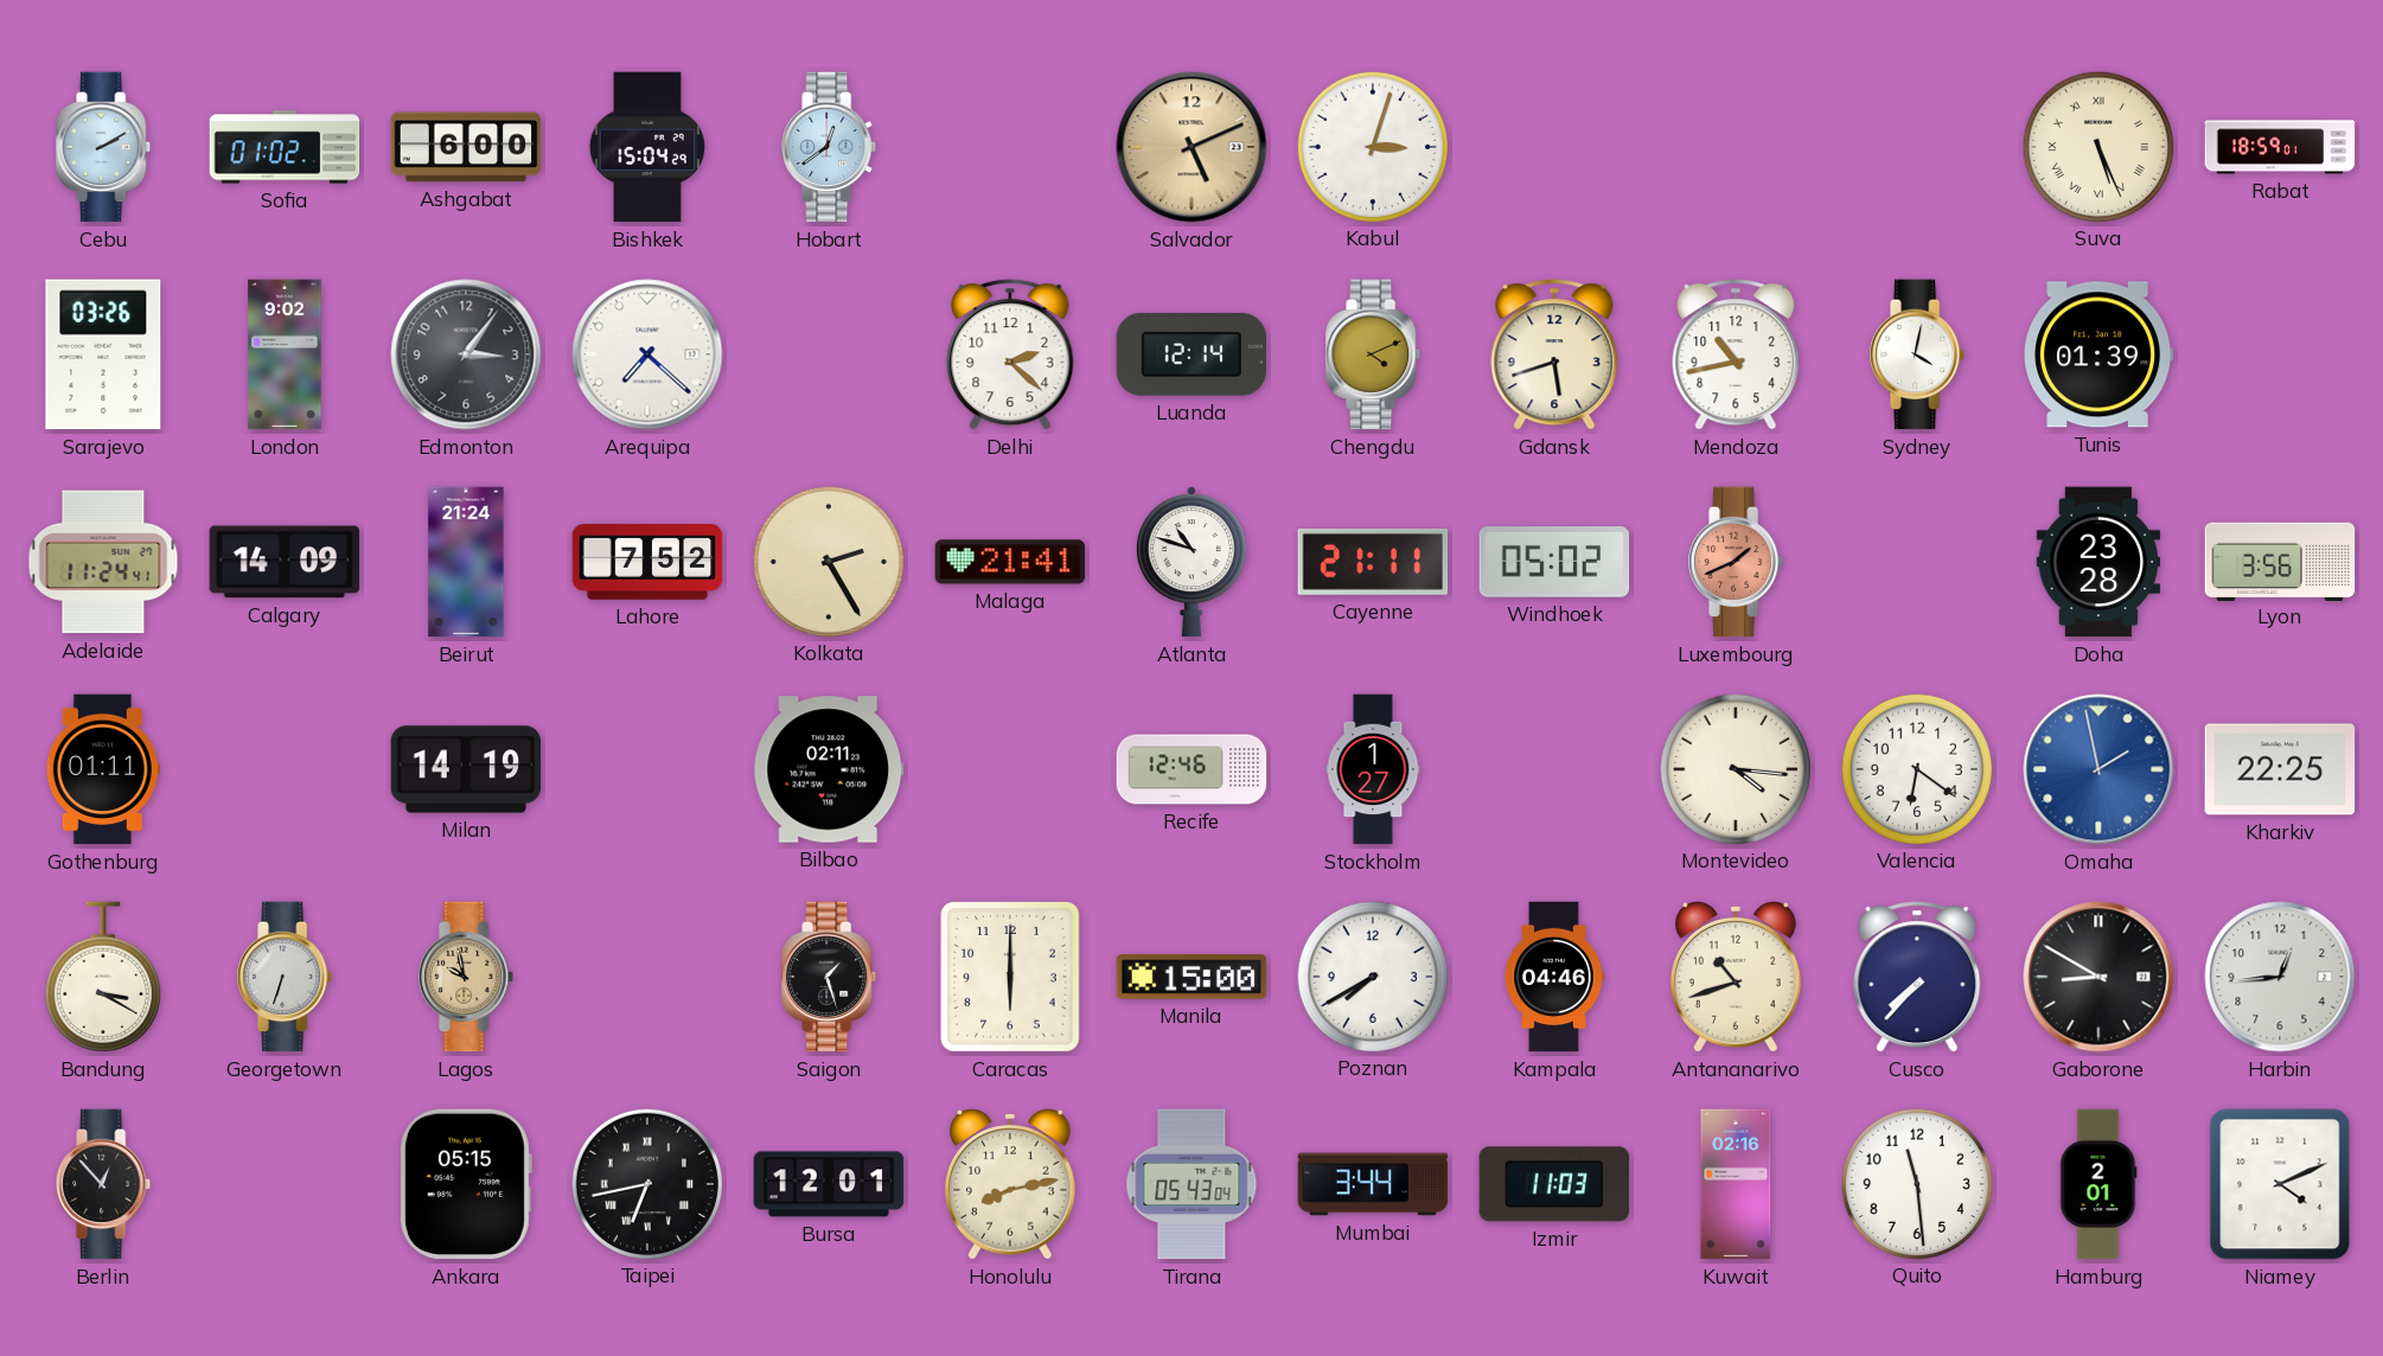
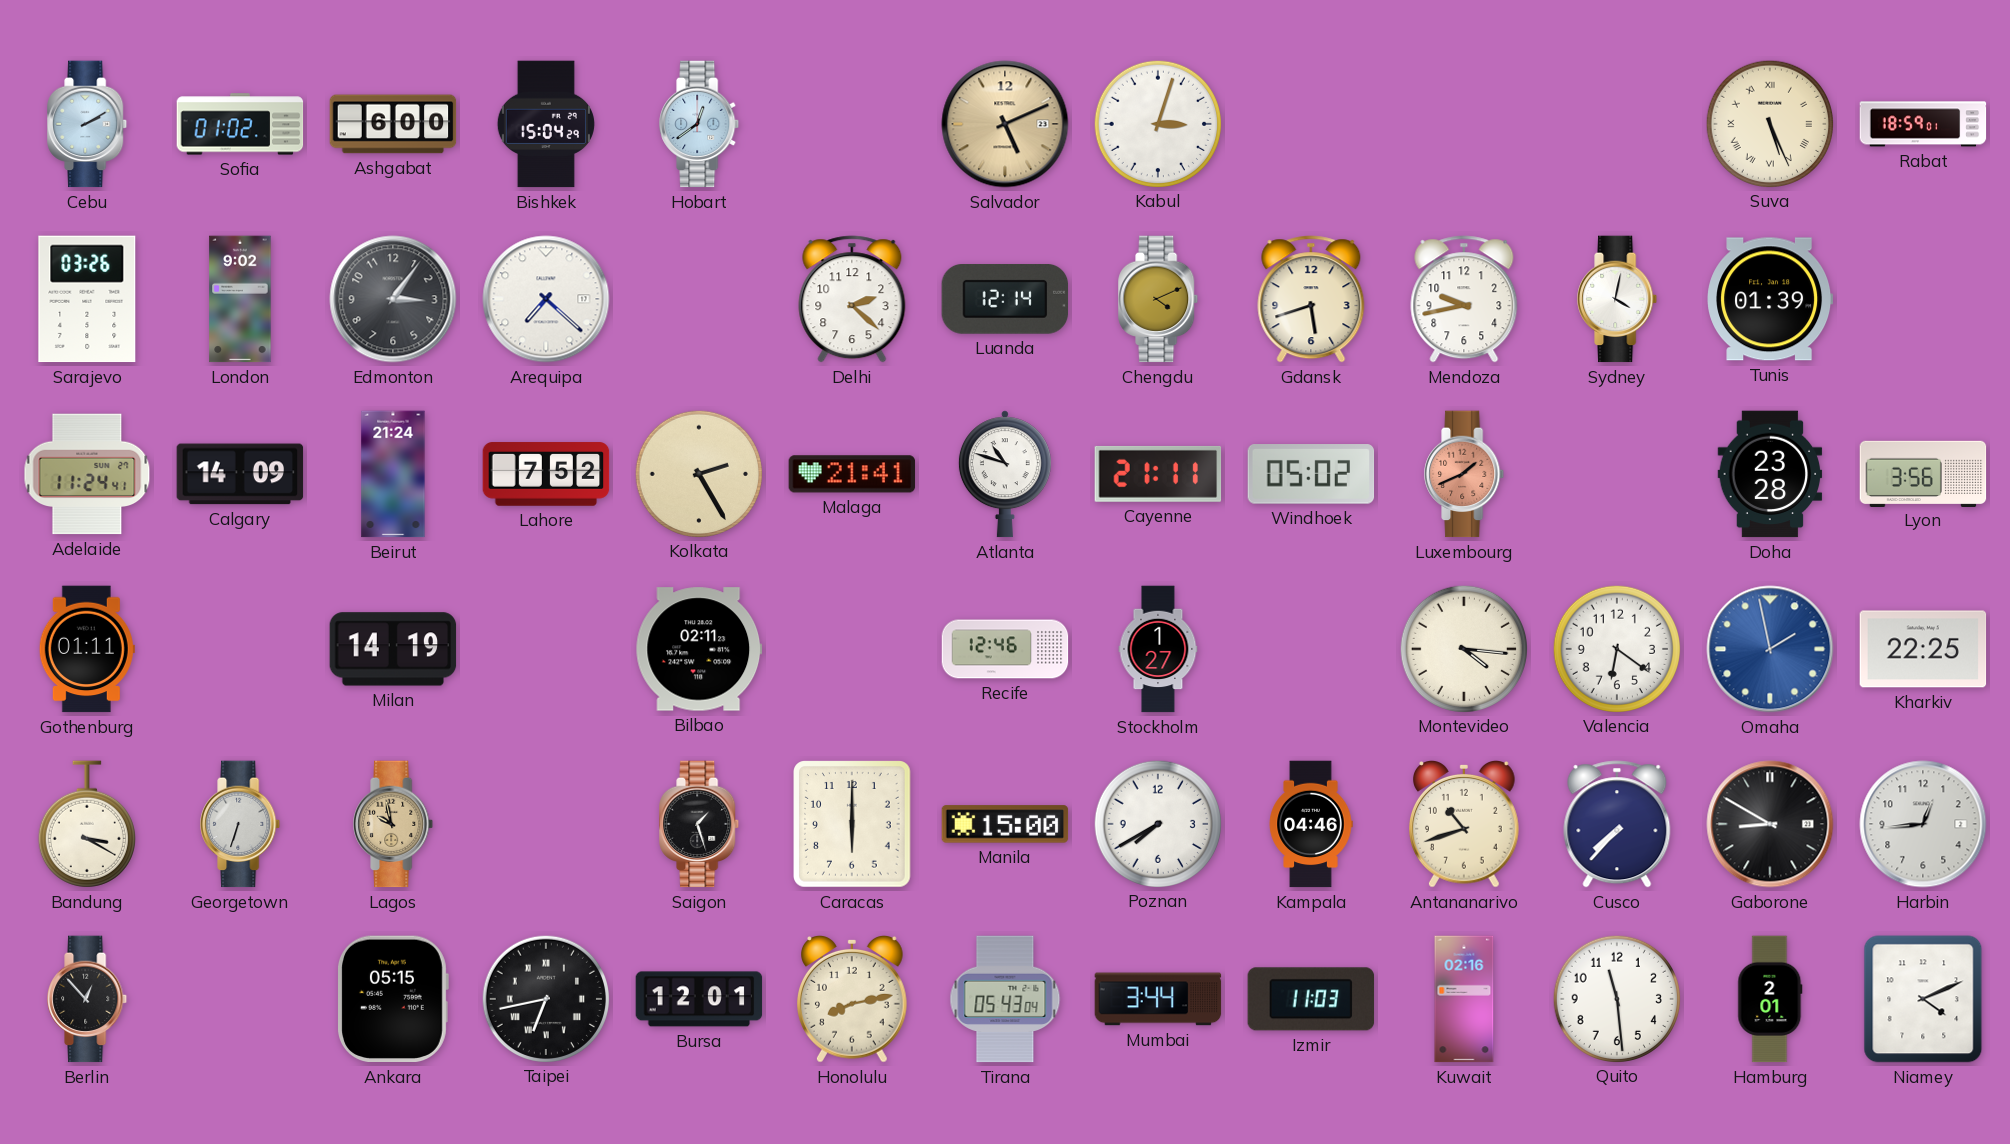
Mendoza: 10:43 -> 9:43
